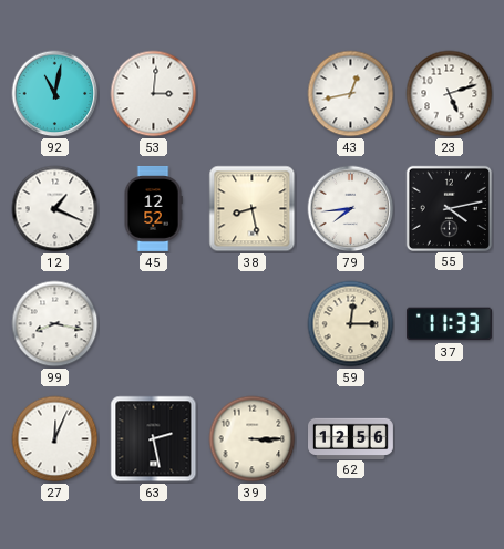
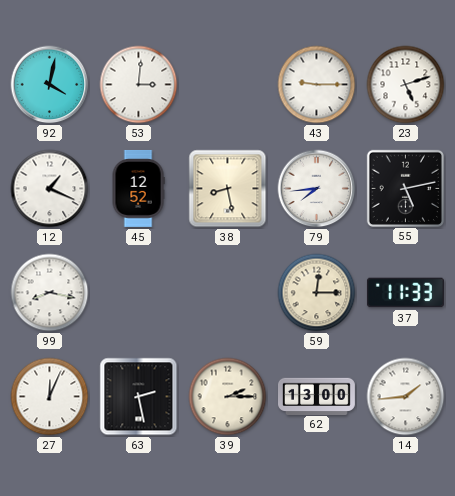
92: 11:02 -> 4:02
43: 12:43 -> 9:15
55: 4:13 -> 5:13
39: 3:15 -> 2:15
62: 12:56 -> 13:00
14: none -> 1:44
